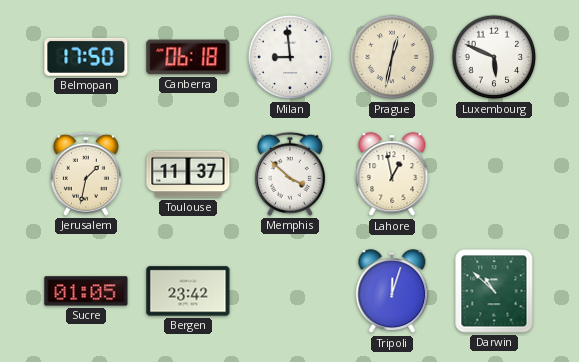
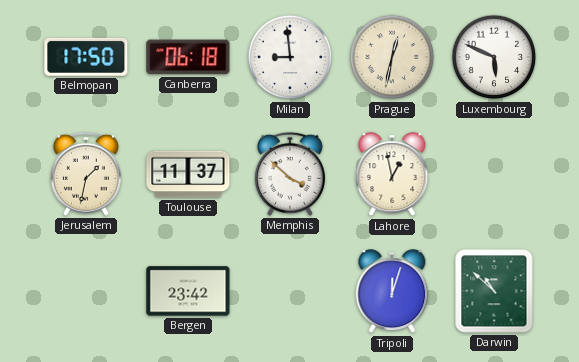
Sucre: 01:05 -> none
